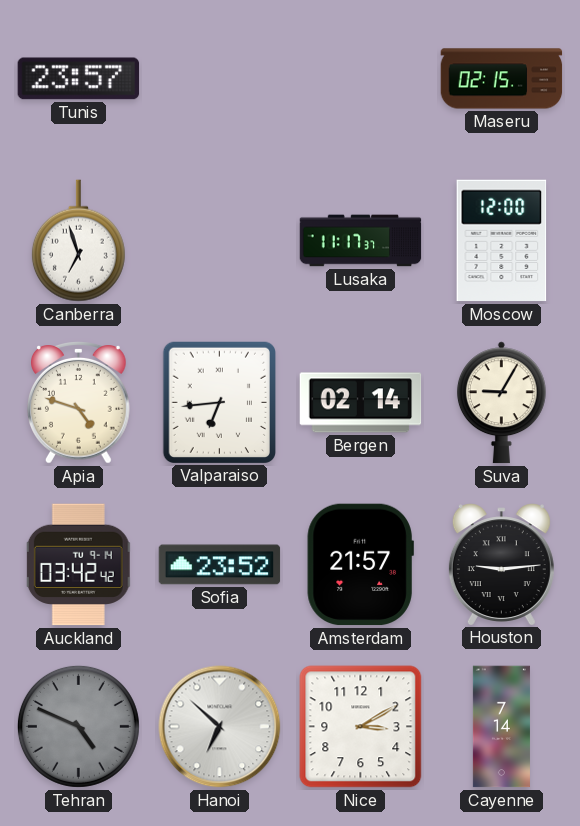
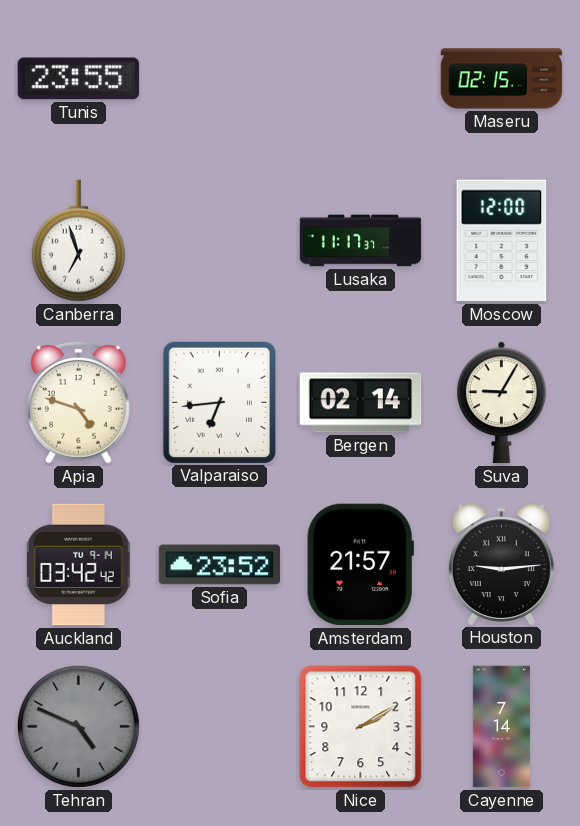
Tunis: 23:57 -> 23:55
Hanoi: 6:52 -> none
Nice: 3:10 -> 2:10
